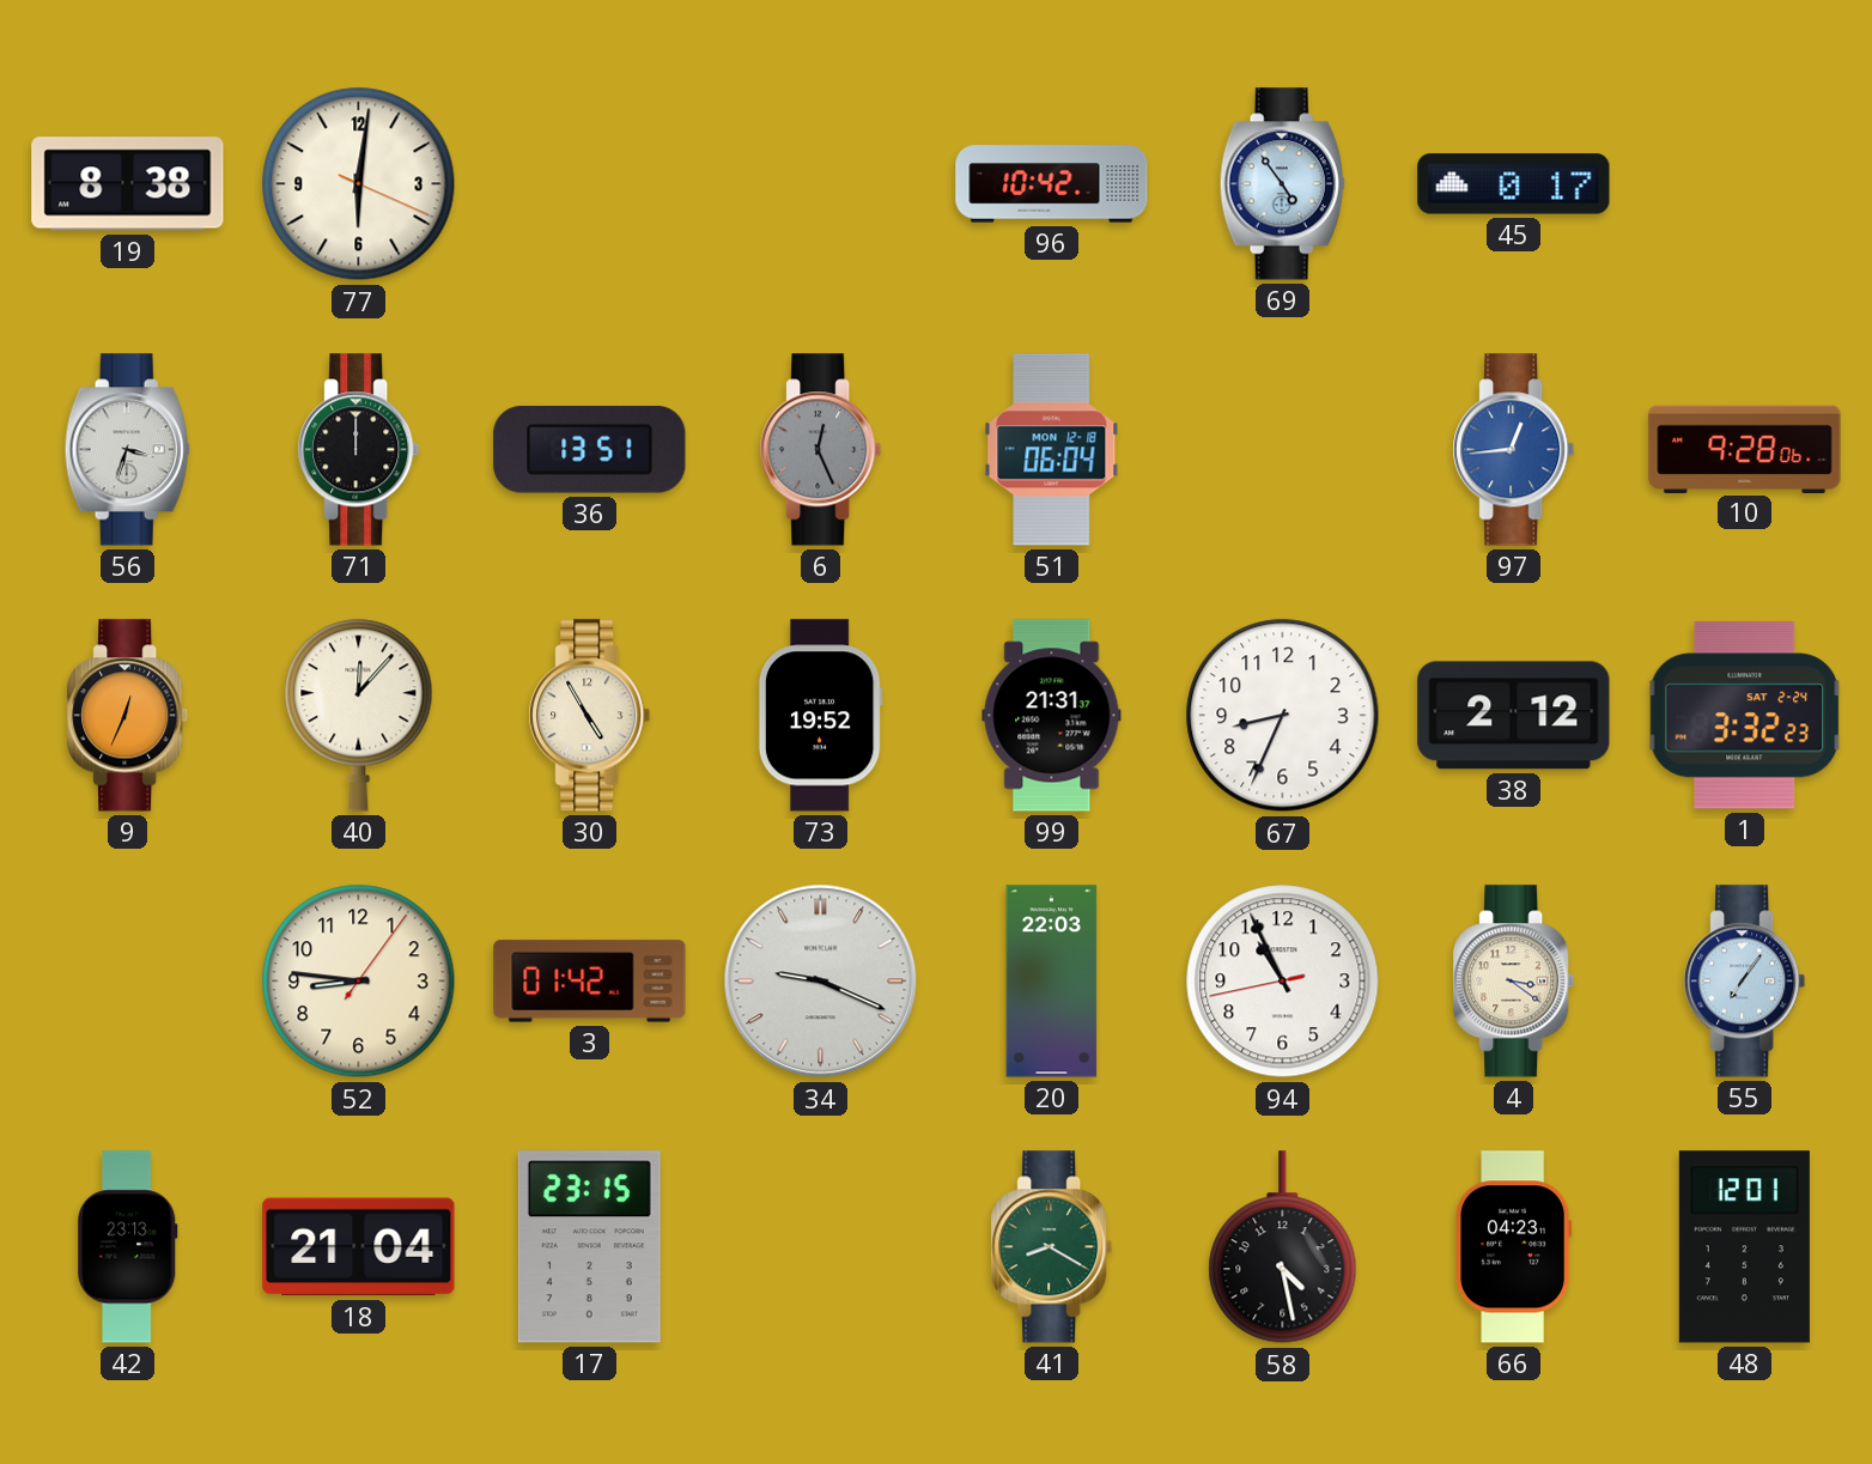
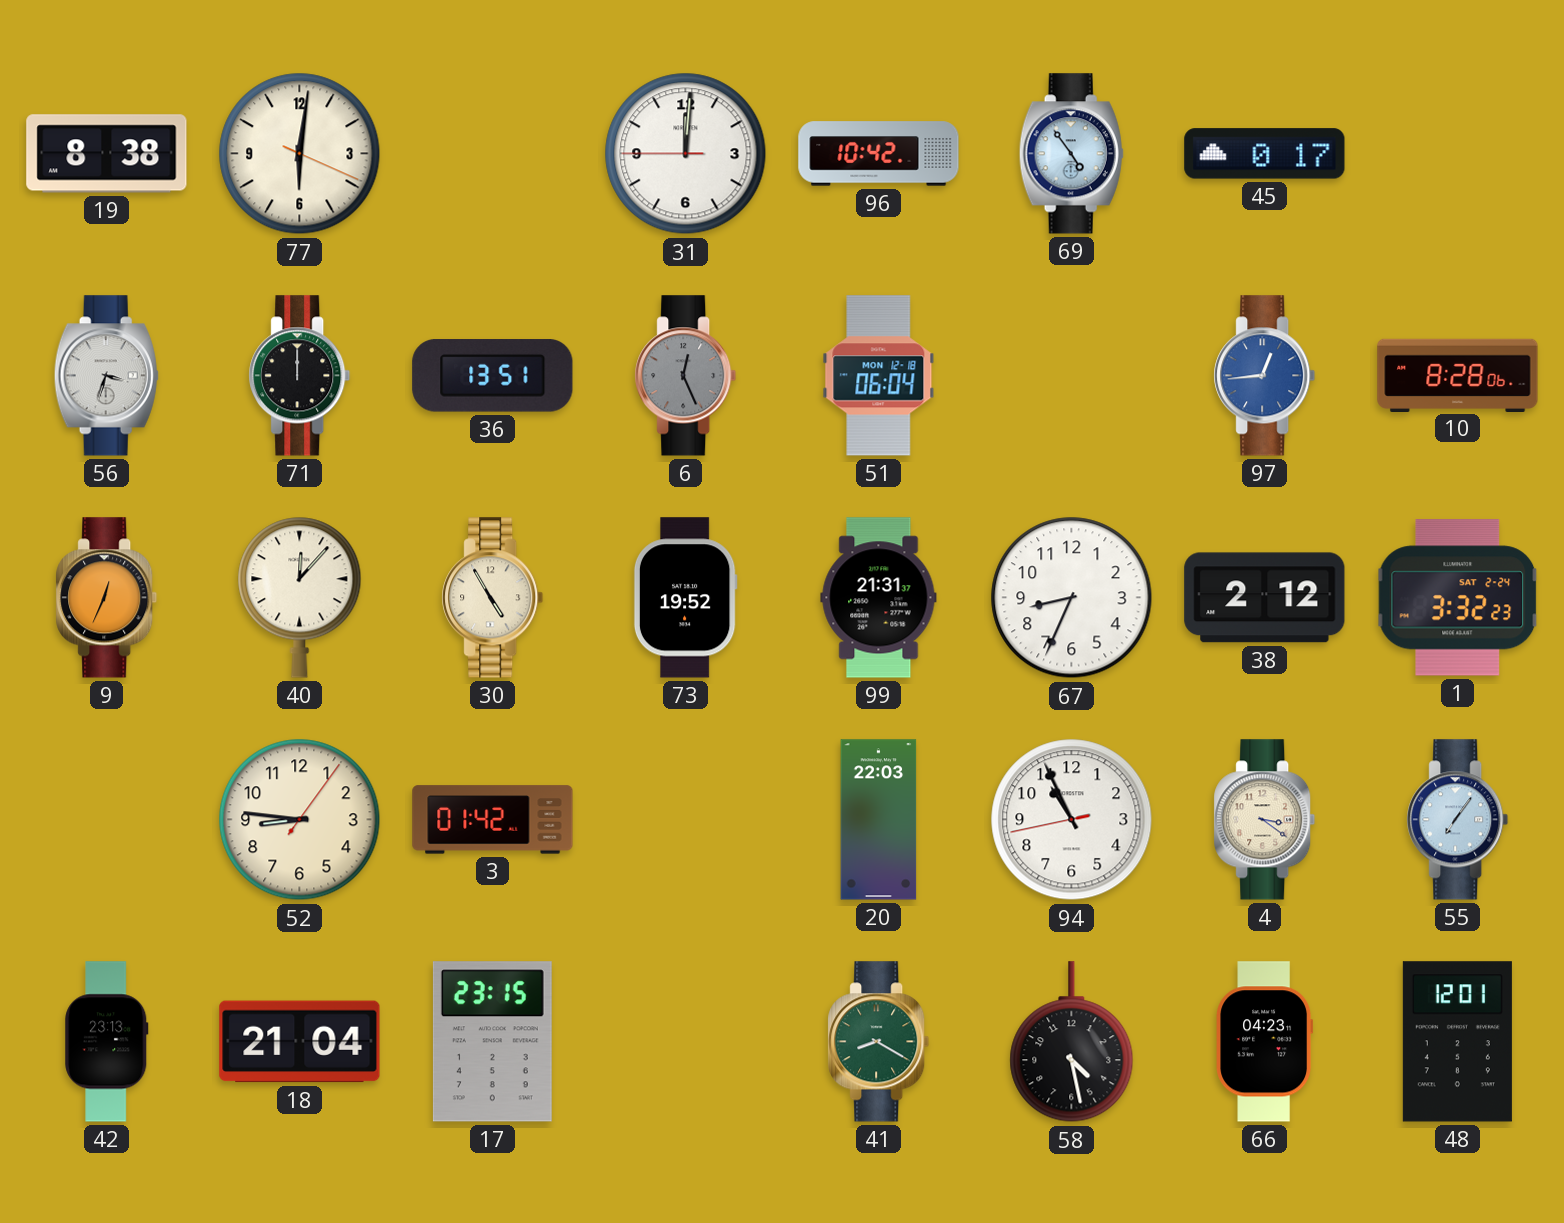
31: none -> 12:00
10: 9:28 -> 8:28
34: 9:19 -> none
